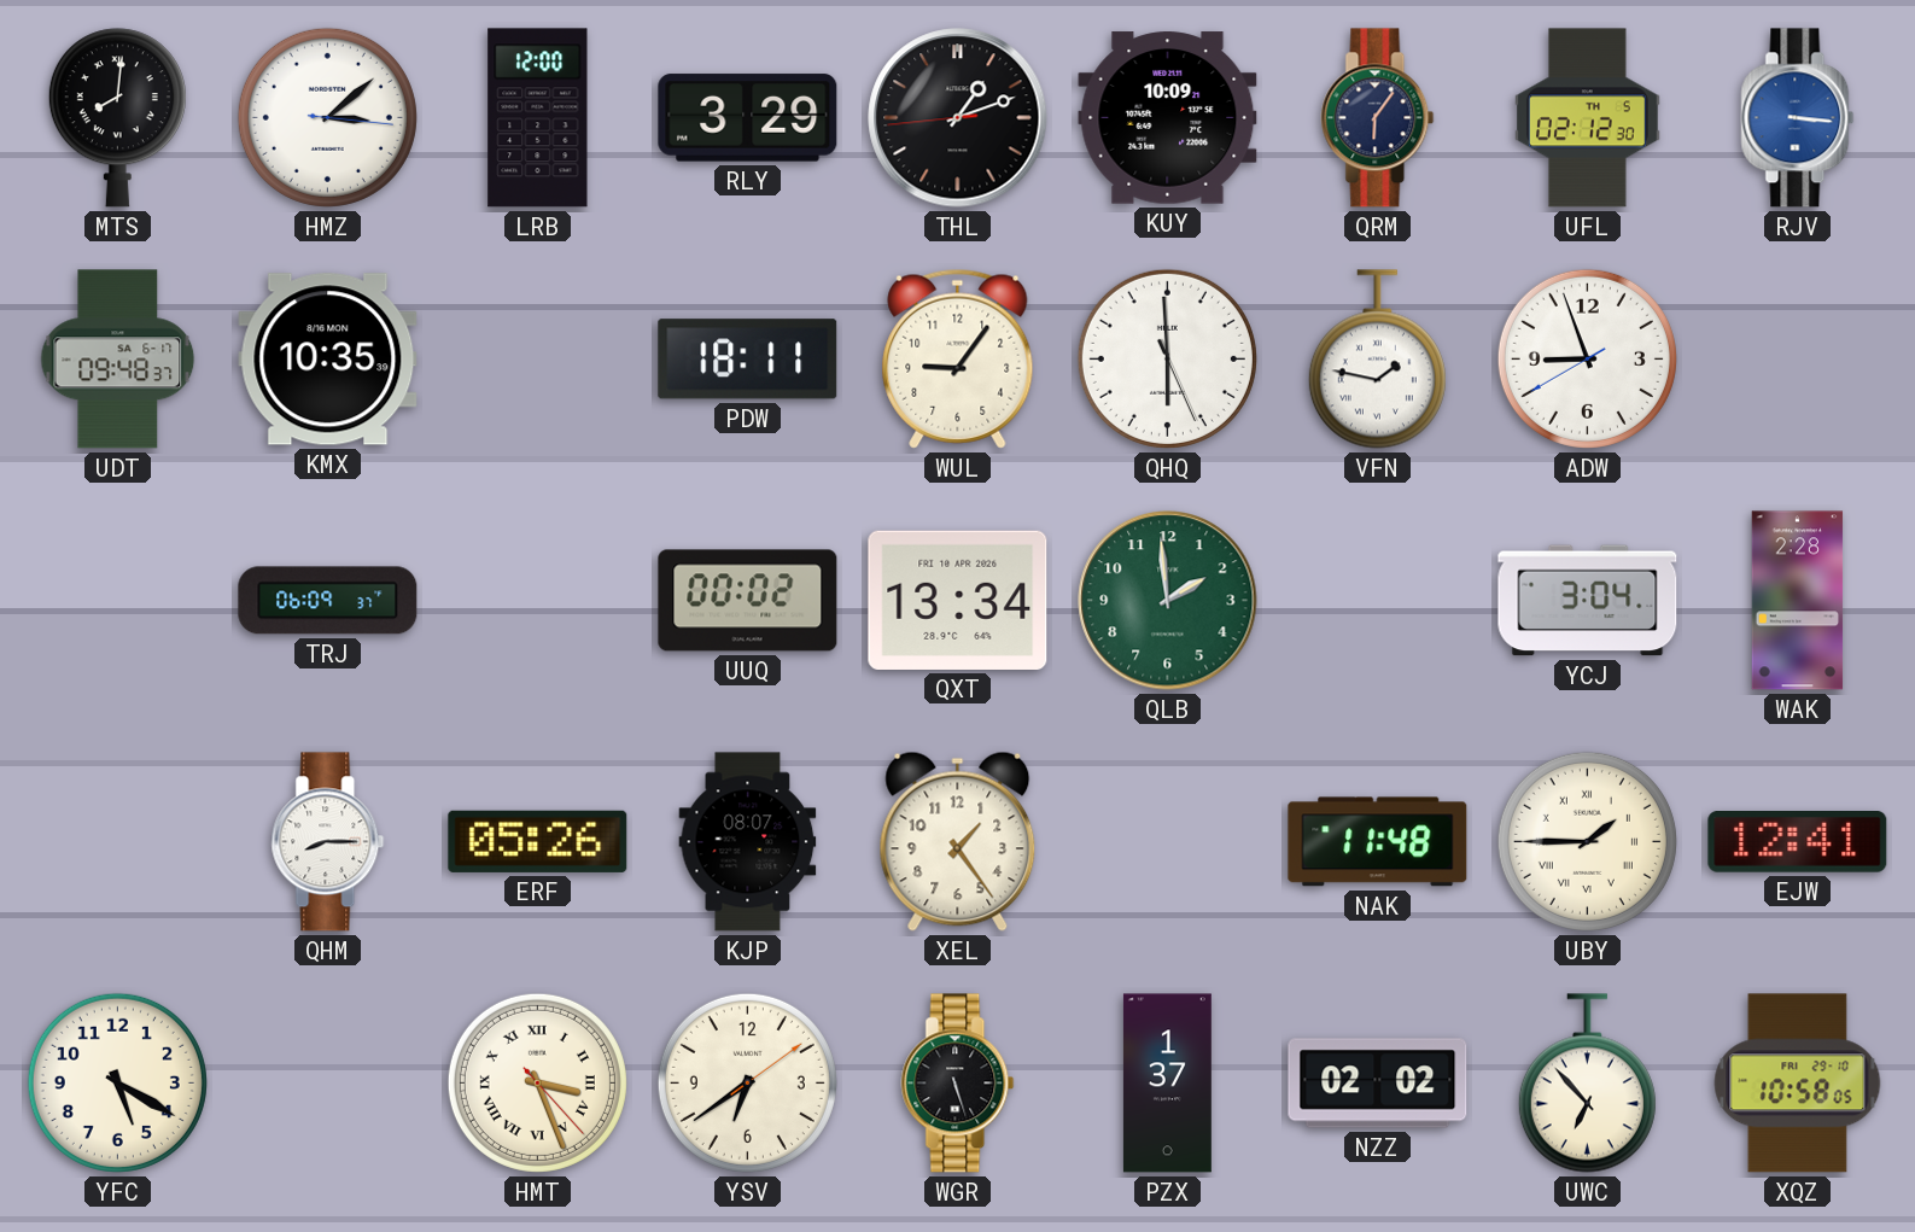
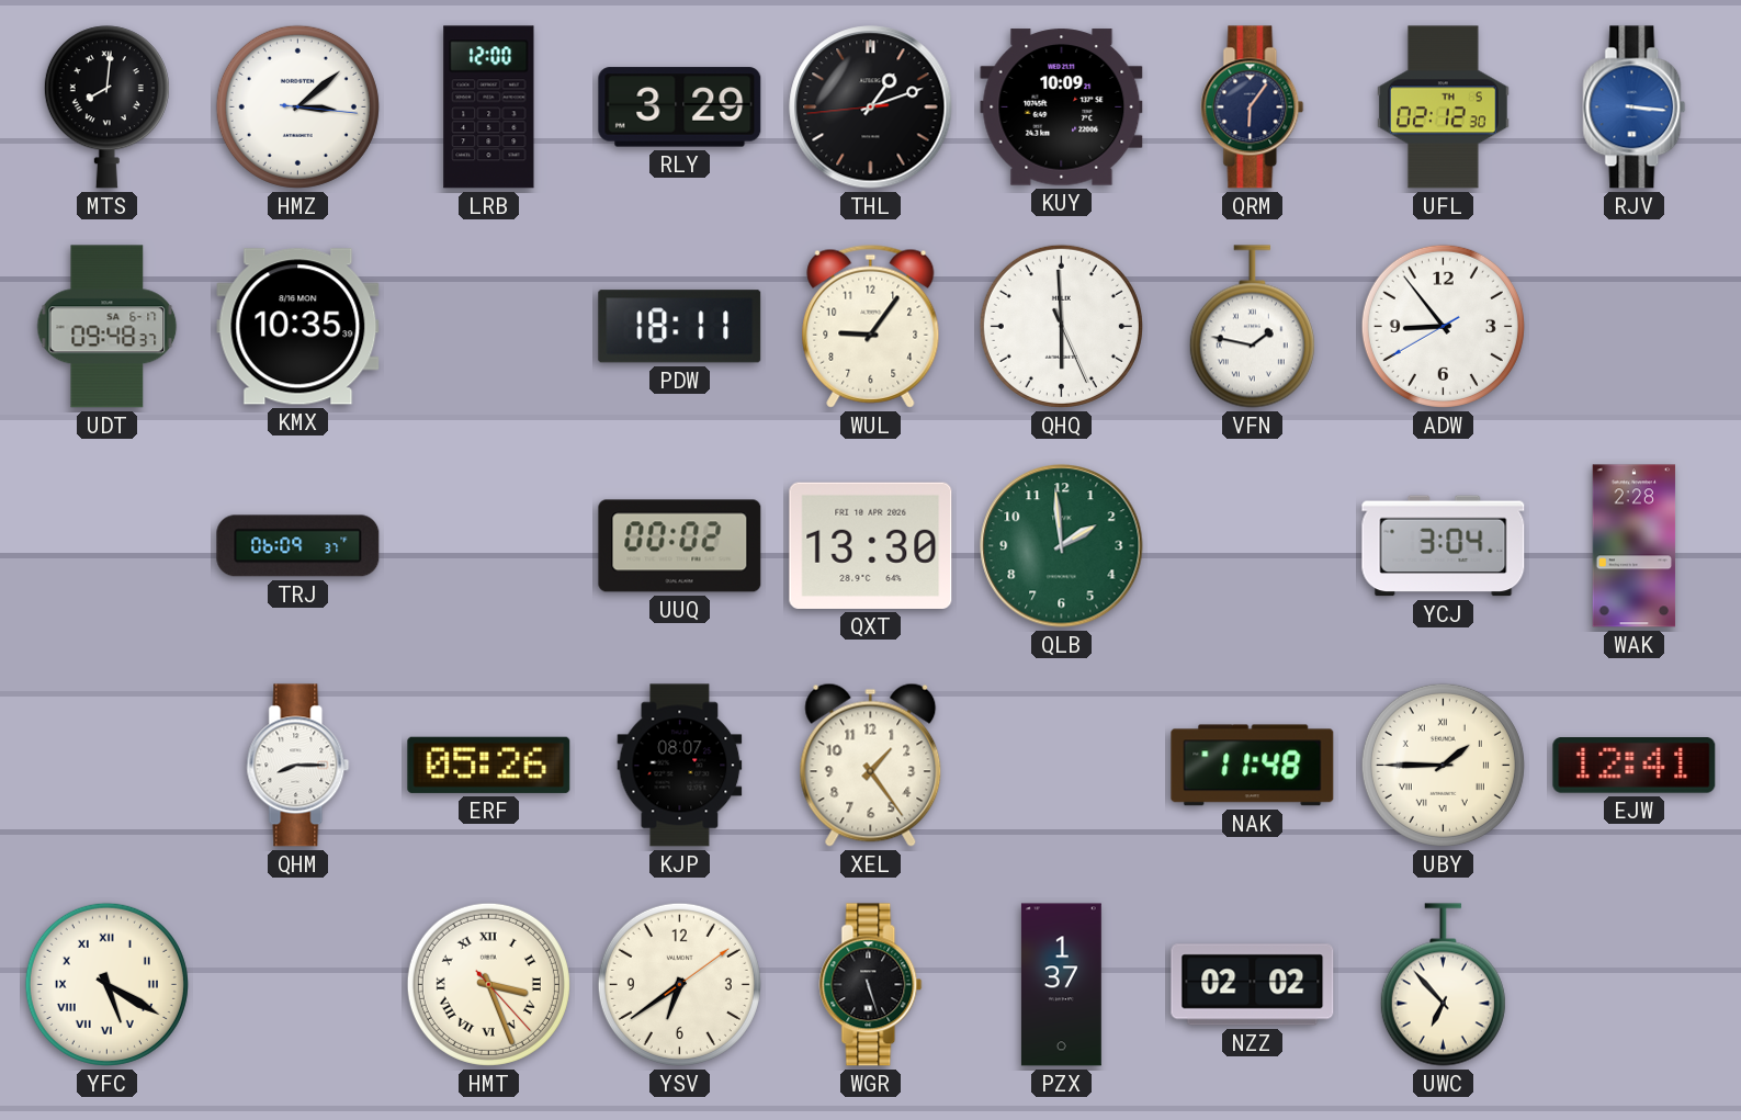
ADW: 8:56 -> 8:53
QXT: 13:34 -> 13:30
YFC numerals: Arabic -> Roman
XQZ: 10:58 -> none
